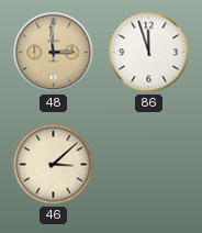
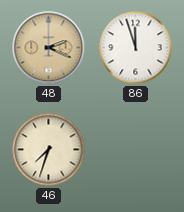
48: 2:59 -> 2:19
46: 3:08 -> 7:33
